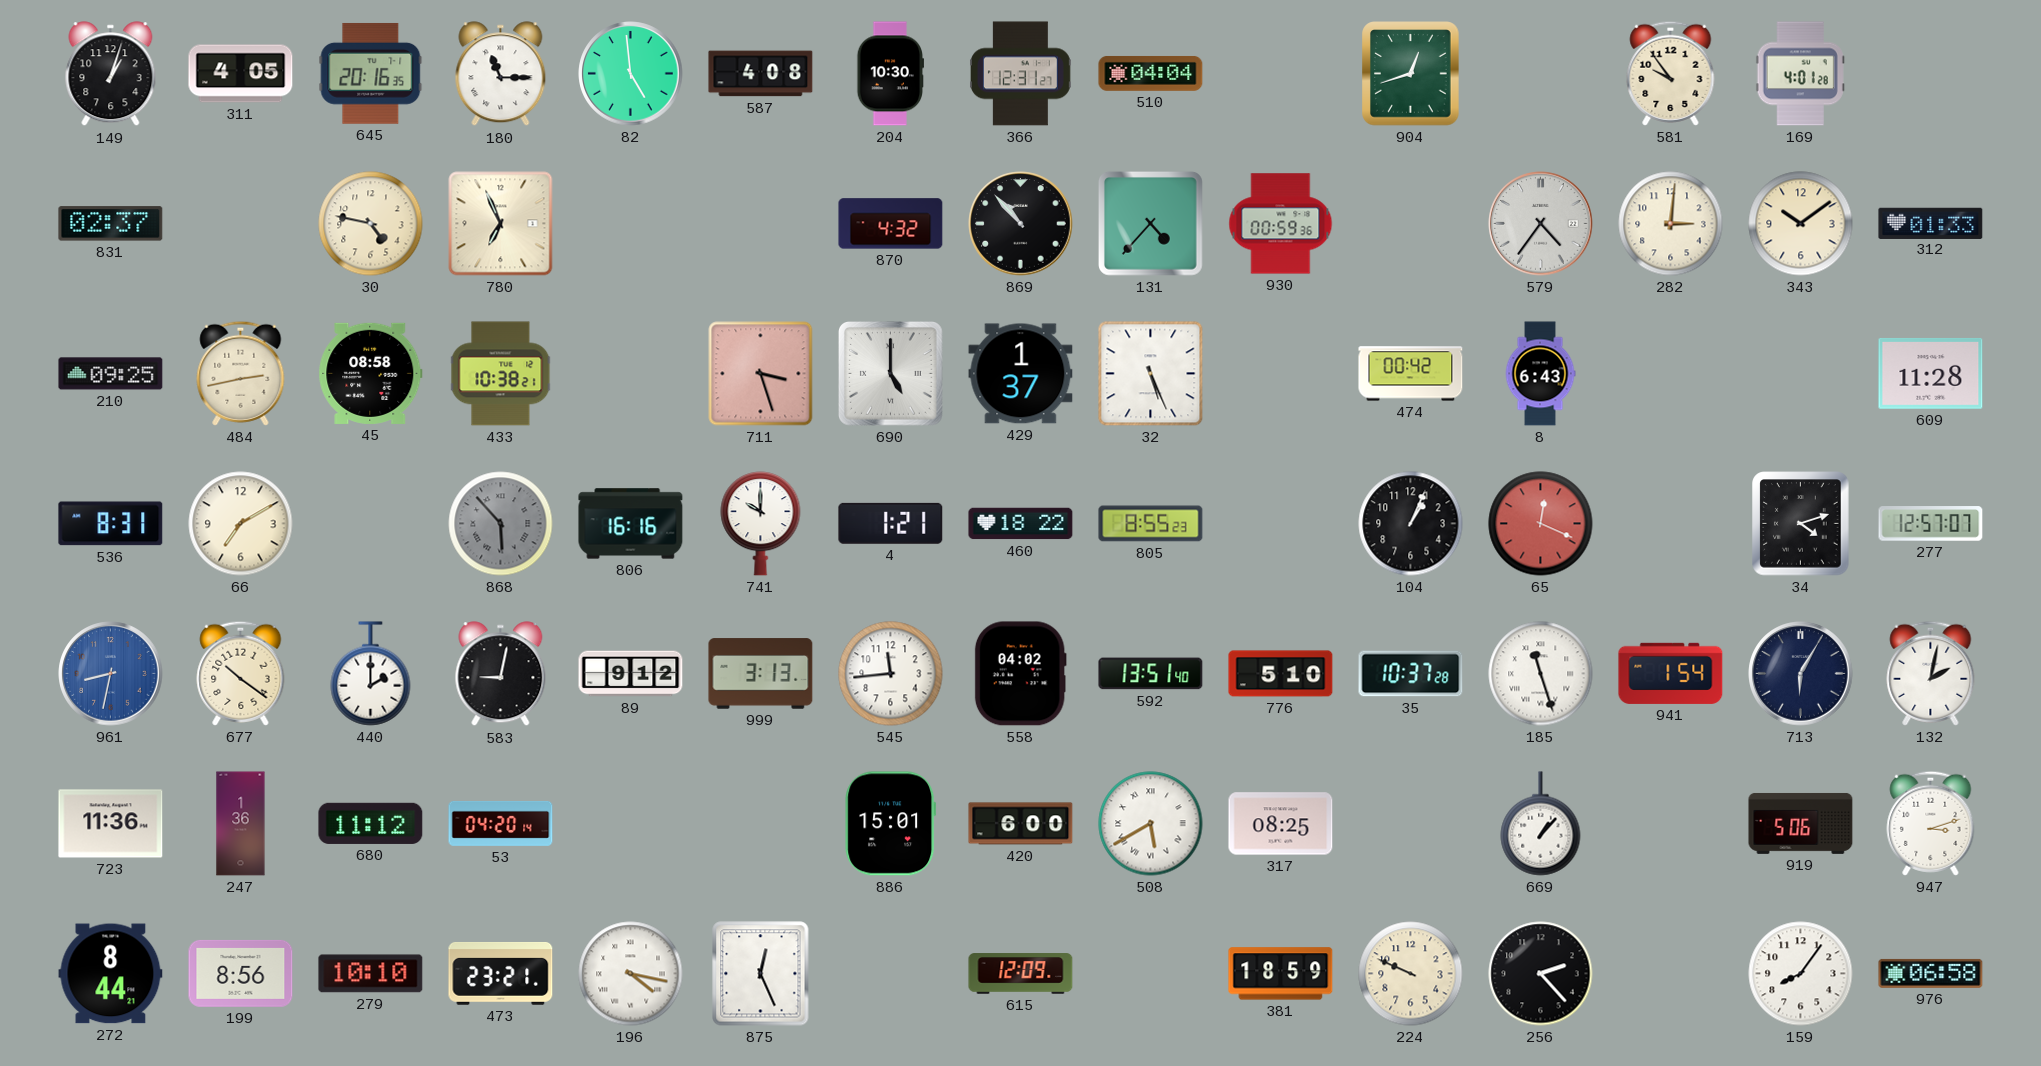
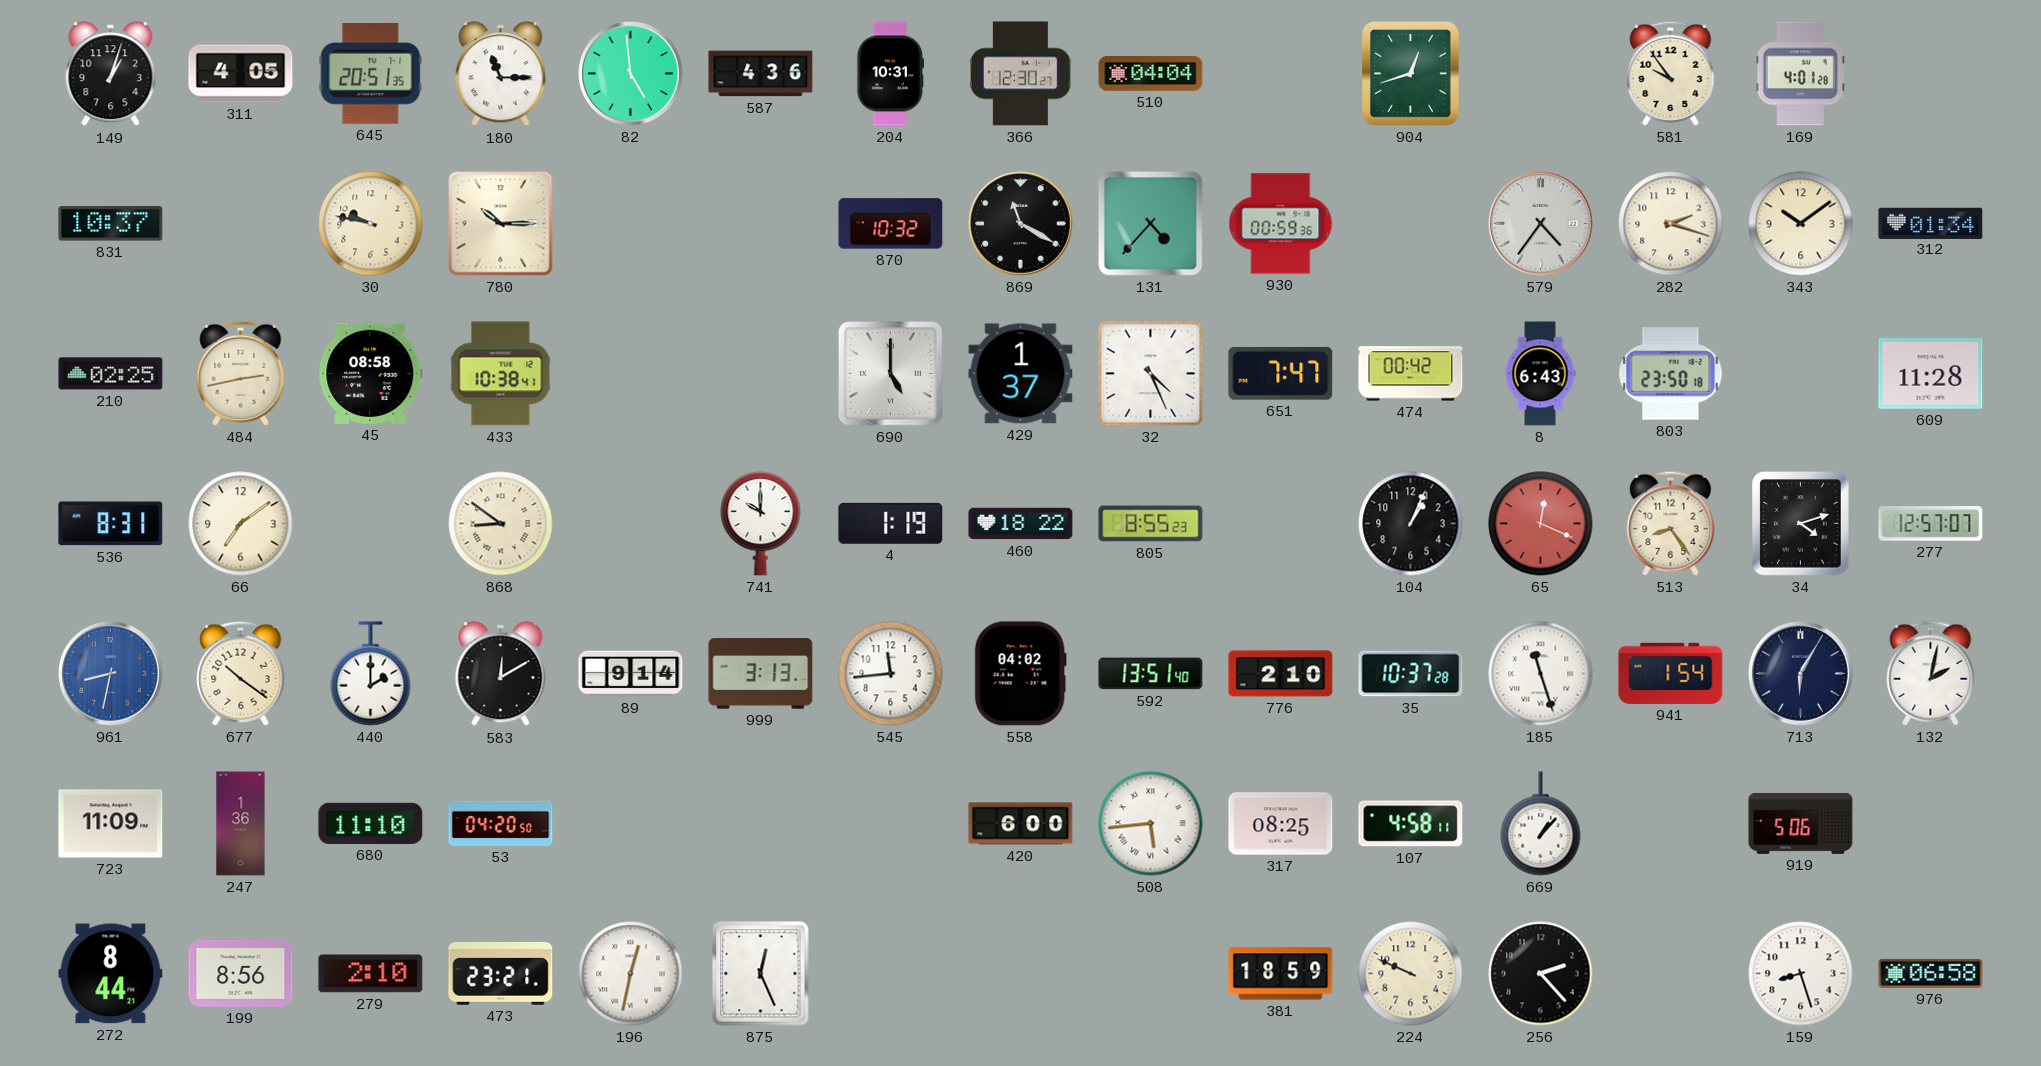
645: 20:16 -> 20:51
587: 4:08 -> 4:36
204: 10:30 -> 10:31
366: 12:31 -> 12:30
831: 02:37 -> 10:37
30: 4:47 -> 9:47
780: 6:56 -> 10:15
870: 4:32 -> 10:32
869: 10:53 -> 11:20
282: 3:01 -> 2:18
312: 01:33 -> 01:34
210: 09:25 -> 02:25
433: 10:38:21 -> 10:38:41
711: 3:27 -> none
32: 5:26 -> 4:26
651: none -> 7:47
803: none -> 23:50
66: 7:10 -> 7:09
868: 5:53 -> 8:51
868 dial: grey -> cream
806: 16:16 -> none
4: 1:21 -> 1:19
513: none -> 8:24
583: 9:02 -> 12:10
89: 9:12 -> 9:14
776: 5:10 -> 2:10
723: 11:36 -> 11:09
680: 11:12 -> 11:10
53: 04:20:14 -> 04:20:50
886: 15:01 -> none
508: 5:40 -> 5:44
107: none -> 4:58
947: 3:12 -> none
279: 10:10 -> 2:10
196: 4:17 -> 12:32
615: 12:09 -> none
159: 8:06 -> 8:27
